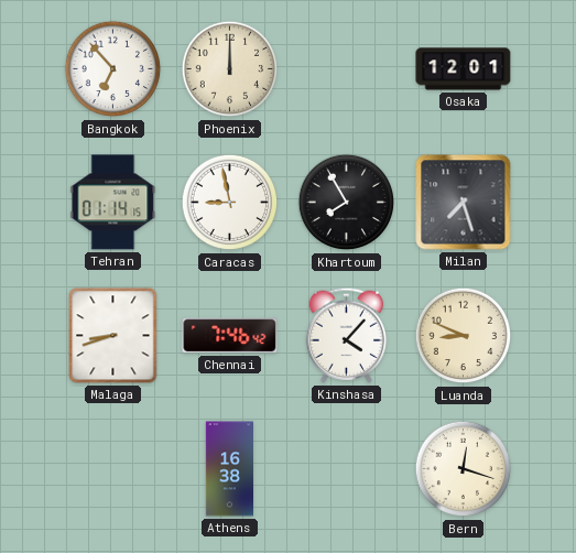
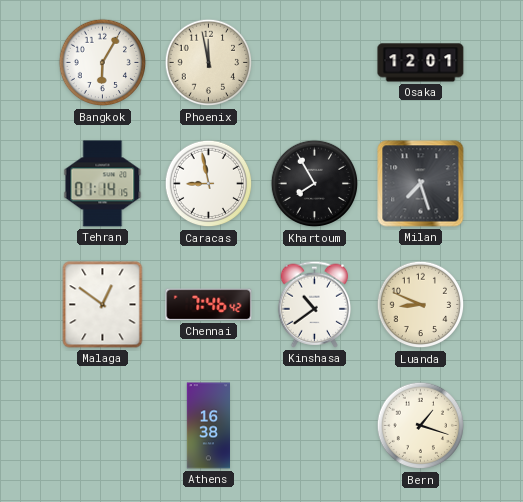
Bangkok: 6:53 -> 6:05
Phoenix: 12:00 -> 11:58
Malaga: 8:42 -> 12:51
Kinshasa: 4:07 -> 10:39
Bern: 12:18 -> 1:18
